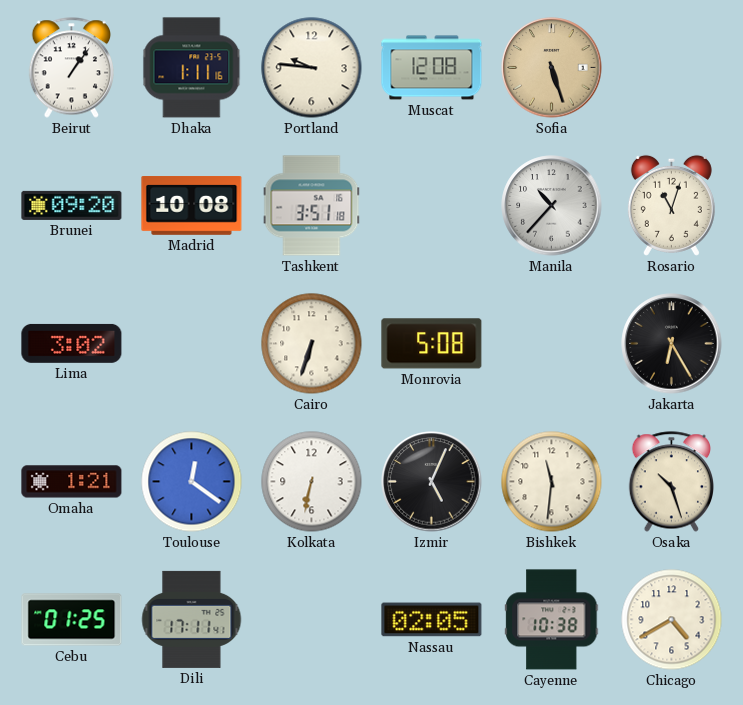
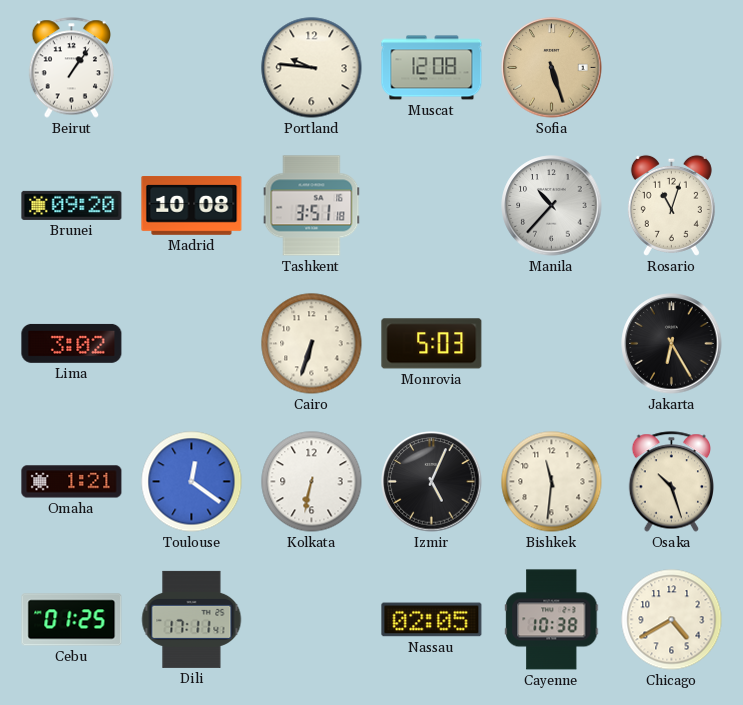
Dhaka: 1:11 -> none
Monrovia: 5:08 -> 5:03
